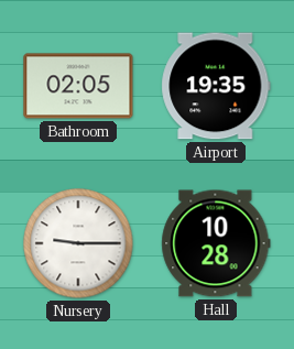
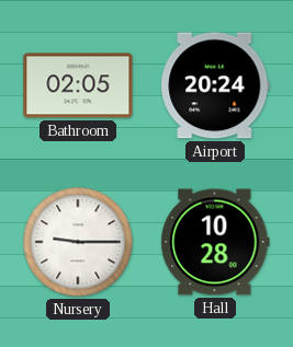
Airport: 19:35 -> 20:24
